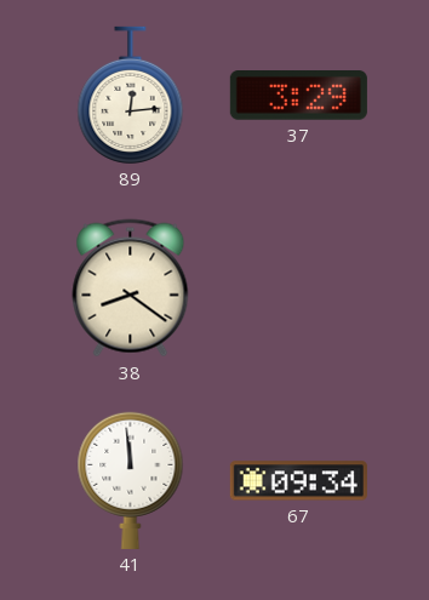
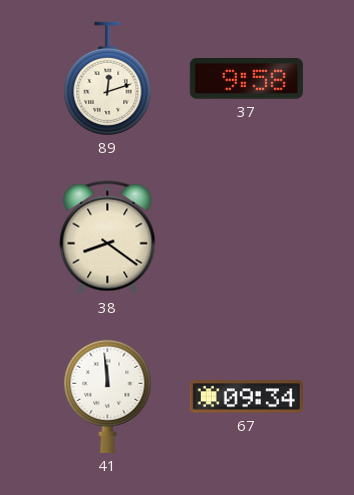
89: 12:14 -> 12:12
37: 3:29 -> 9:58
